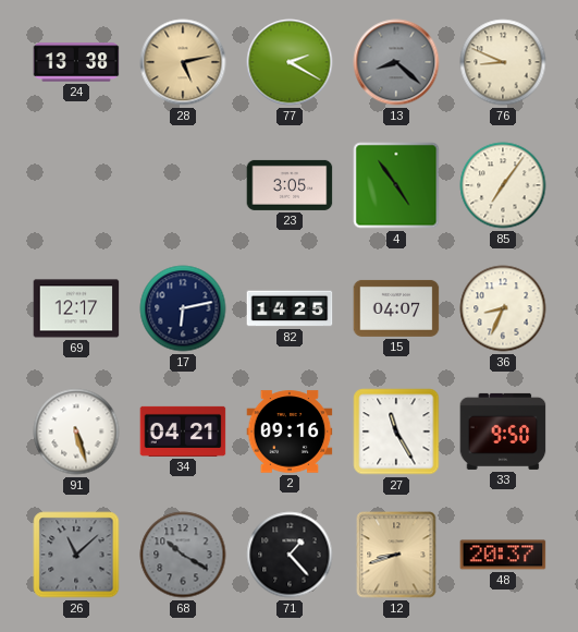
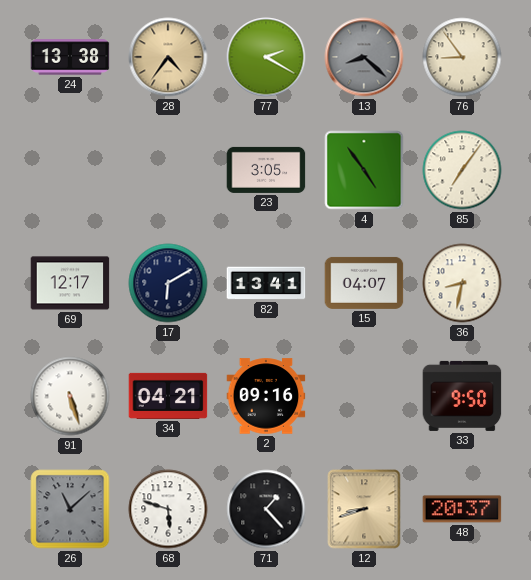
28: 5:13 -> 4:36
76: 8:49 -> 8:54
17: 6:13 -> 6:10
82: 14:25 -> 13:41
36: 8:34 -> 8:32
27: 11:25 -> none
68: 10:20 -> 5:48
68 dial: grey -> white
